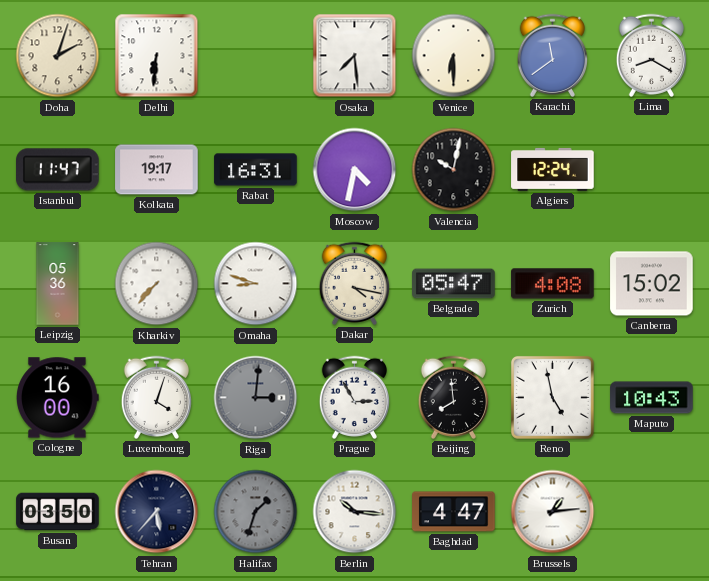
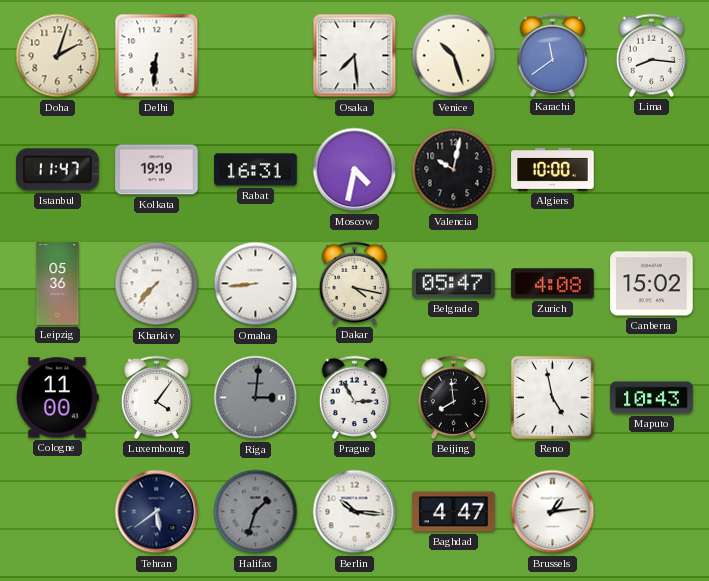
Venice: 6:30 -> 10:27
Lima: 8:20 -> 8:16
Kolkata: 19:17 -> 19:19
Algiers: 12:24 -> 10:00
Omaha: 8:48 -> 8:44
Cologne: 16:00 -> 11:00
Luxembourg: 4:03 -> 4:06
Busan: 03:50 -> none
Tehran: 5:37 -> 5:39
